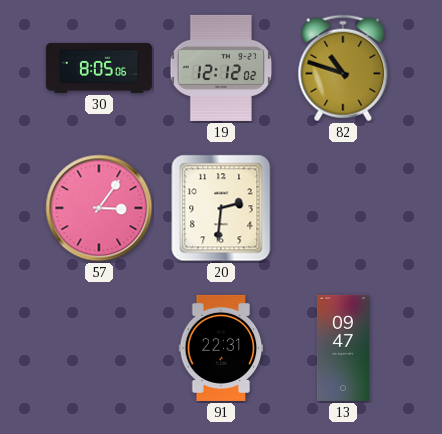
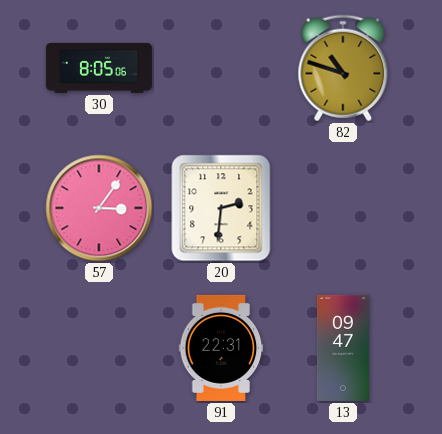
19: 12:12 -> none
